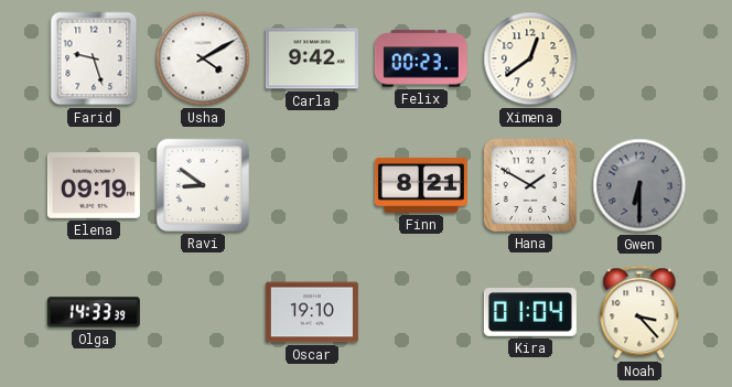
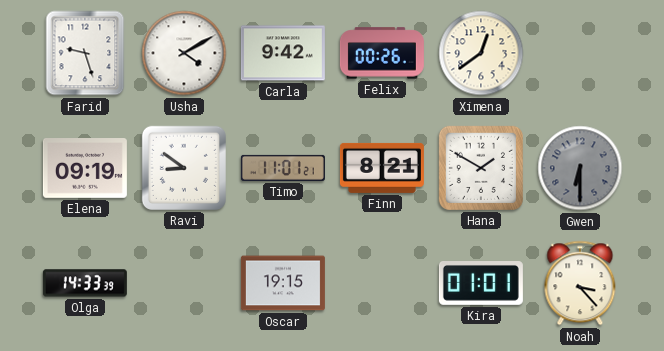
Felix: 00:23 -> 00:26
Timo: none -> 11:01
Oscar: 19:10 -> 19:15
Kira: 01:04 -> 01:01
